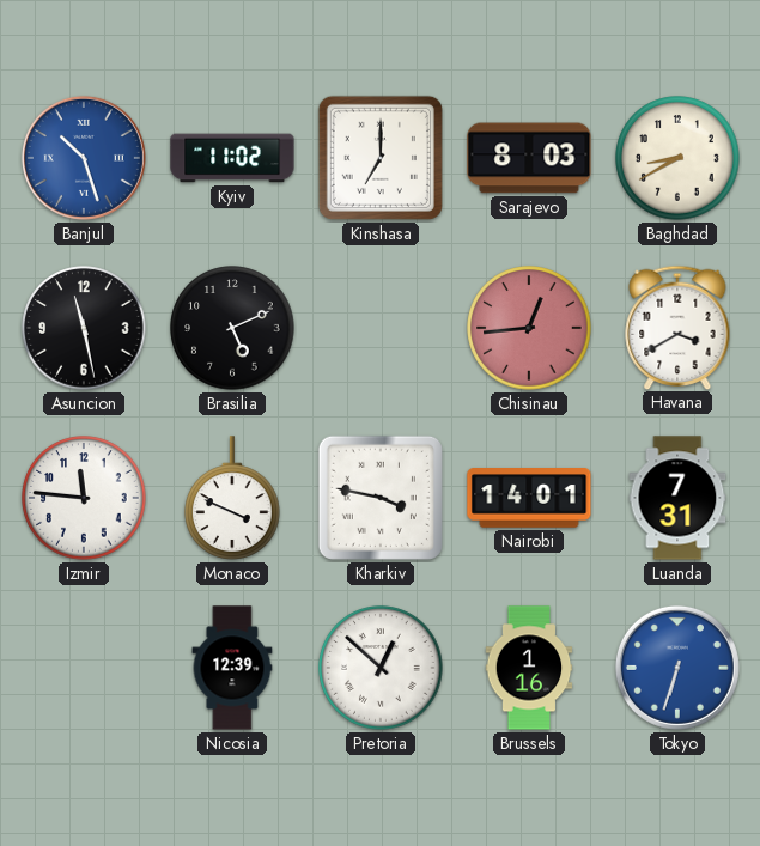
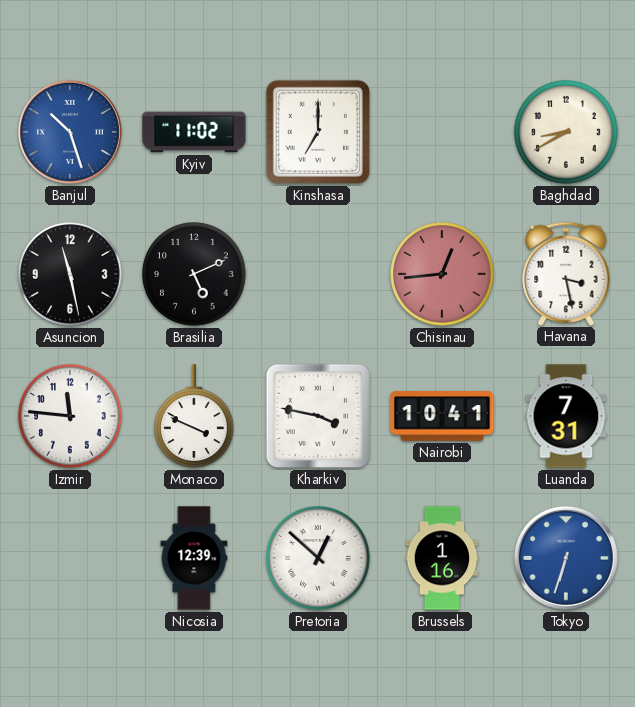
Sarajevo: 8:03 -> none
Havana: 3:40 -> 3:28
Nairobi: 14:01 -> 10:41
